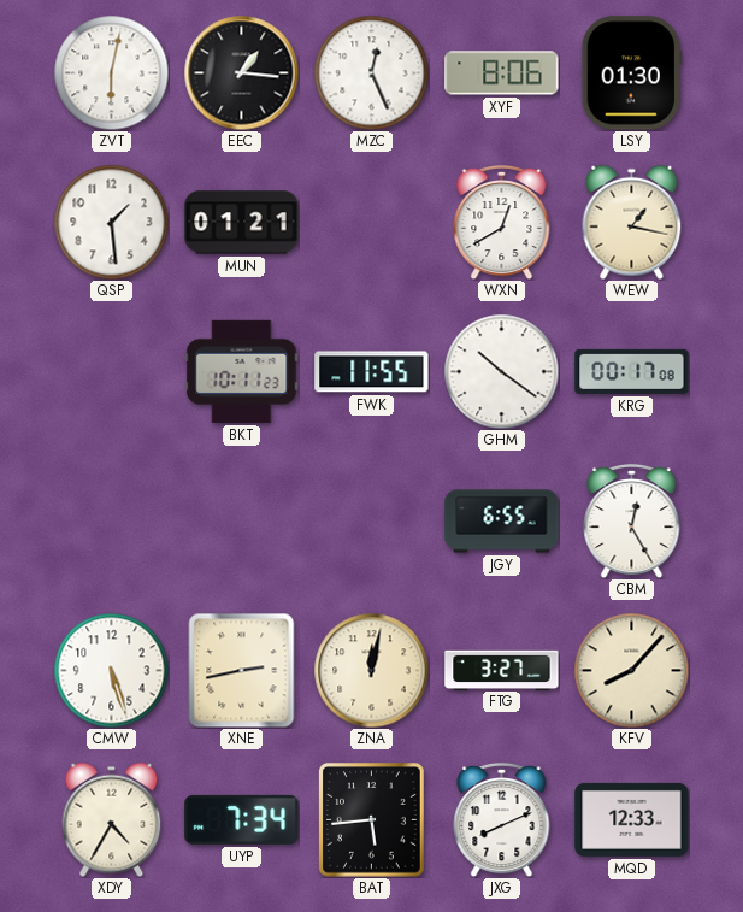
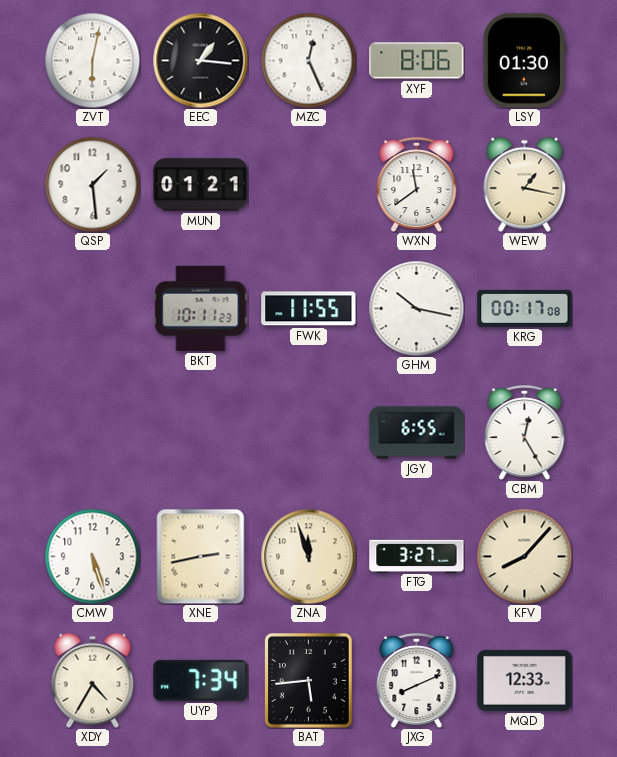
WXN: 12:40 -> 11:39
GHM: 10:21 -> 10:17
ZNA: 12:02 -> 11:57
